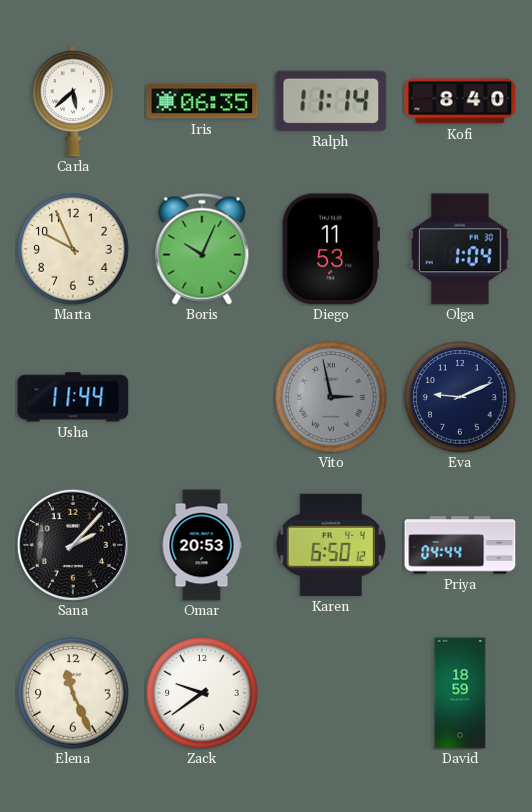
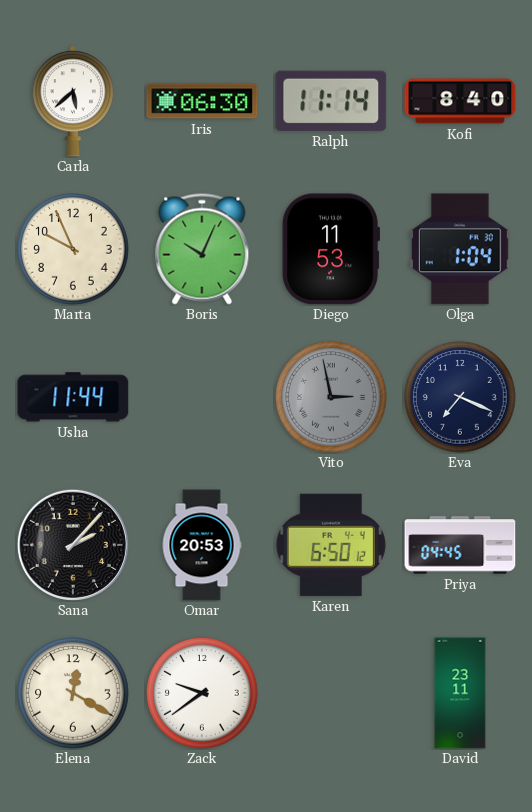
Iris: 06:35 -> 06:30
Eva: 9:11 -> 7:19
Priya: 04:44 -> 04:45
Elena: 11:26 -> 12:20
David: 18:59 -> 23:11
